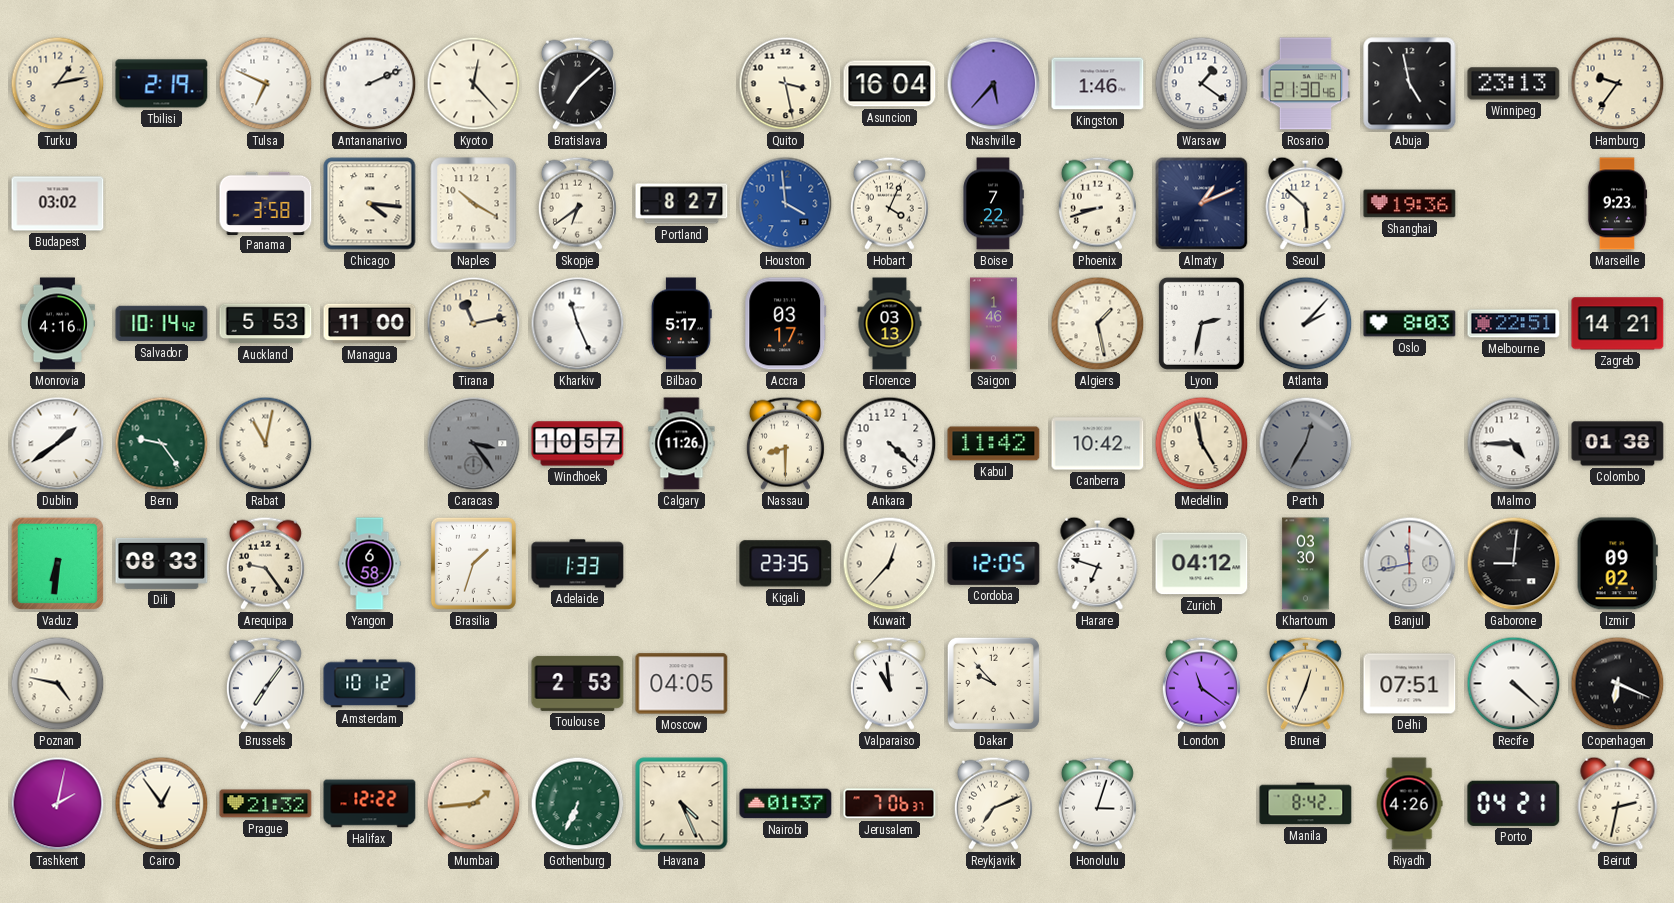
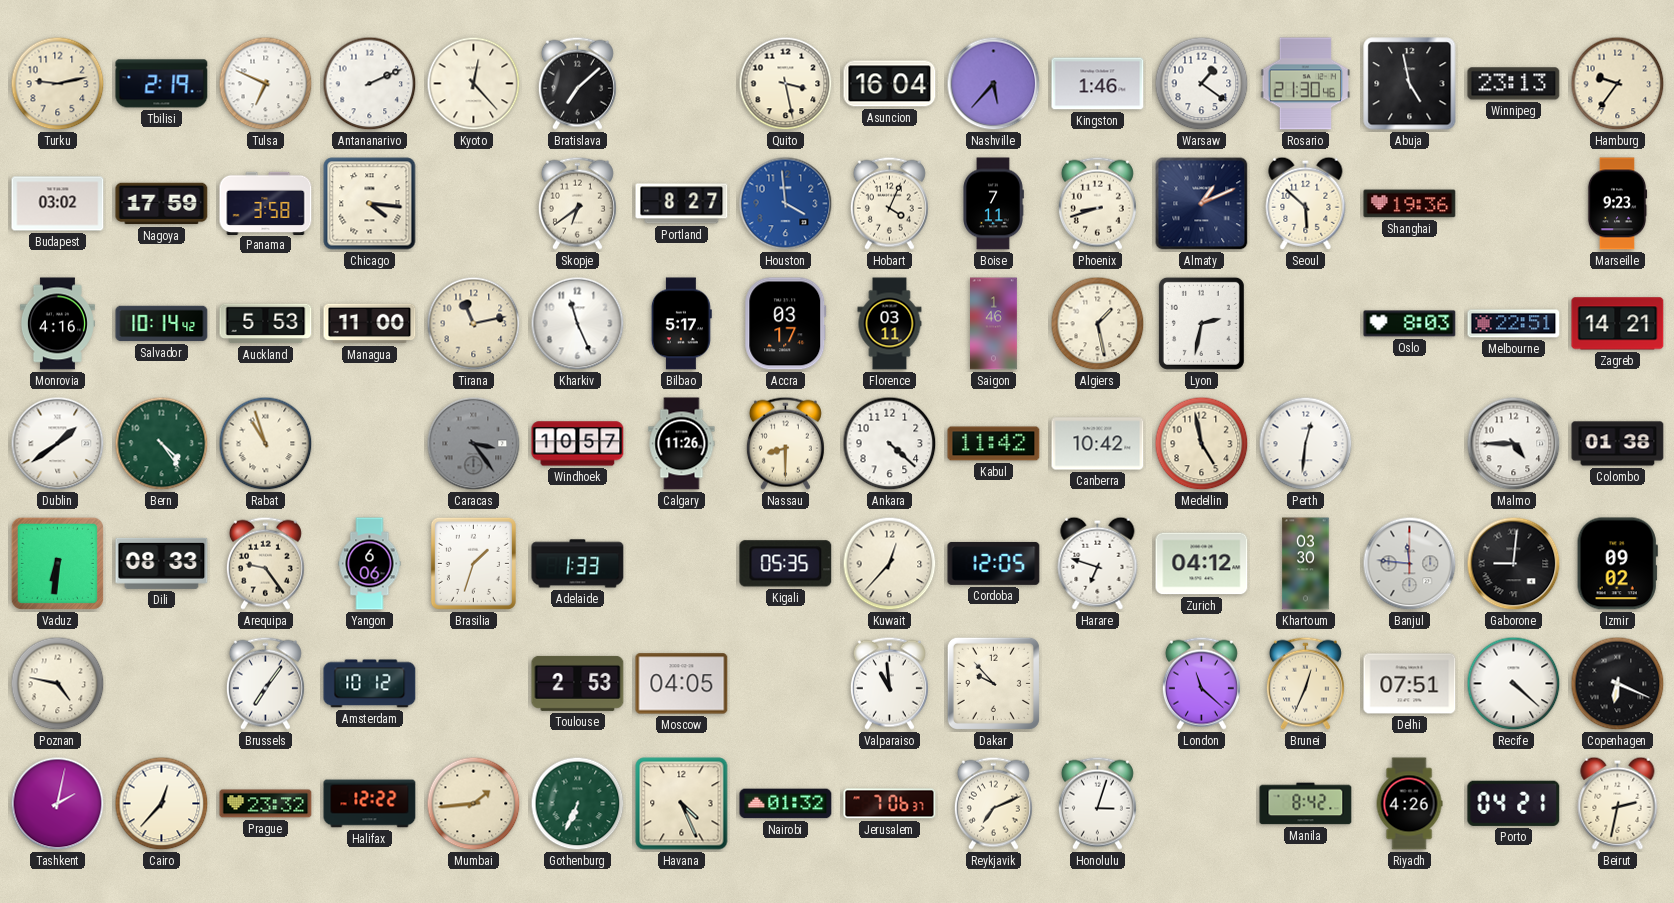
Turku: 1:13 -> 9:13
Nagoya: none -> 17:59
Naples: 10:20 -> none
Boise: 7:22 -> 7:11
Florence: 03:13 -> 03:11
Atlanta: 2:07 -> none
Bern: 9:24 -> 4:24
Rabat: 11:02 -> 10:57
Perth: 12:35 -> 12:31
Perth dial: grey -> white
Yangon: 6:58 -> 6:06
Kigali: 23:35 -> 05:35
Banjul: 11:43 -> 11:46
London: 11:21 -> 11:22
Cairo: 12:54 -> 12:37
Prague: 21:32 -> 23:32
Nairobi: 01:37 -> 01:32
